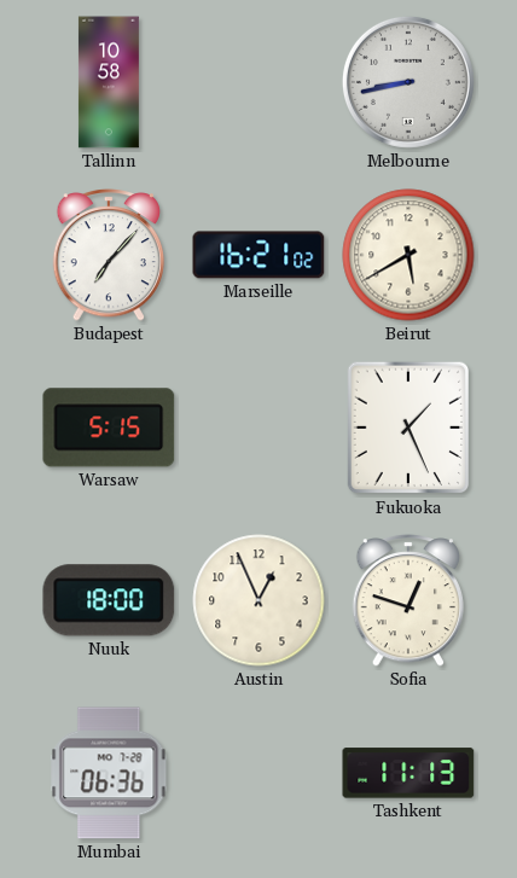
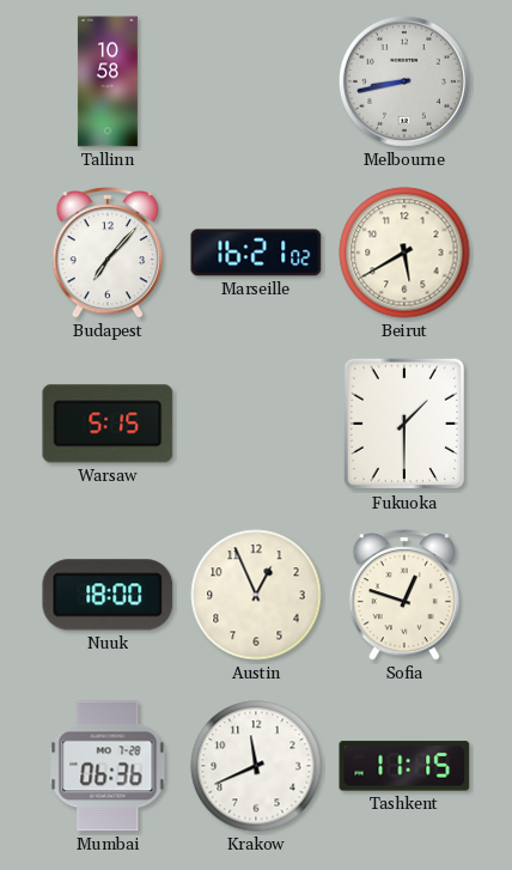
Fukuoka: 1:26 -> 1:30
Krakow: none -> 11:41
Tashkent: 11:13 -> 11:15
